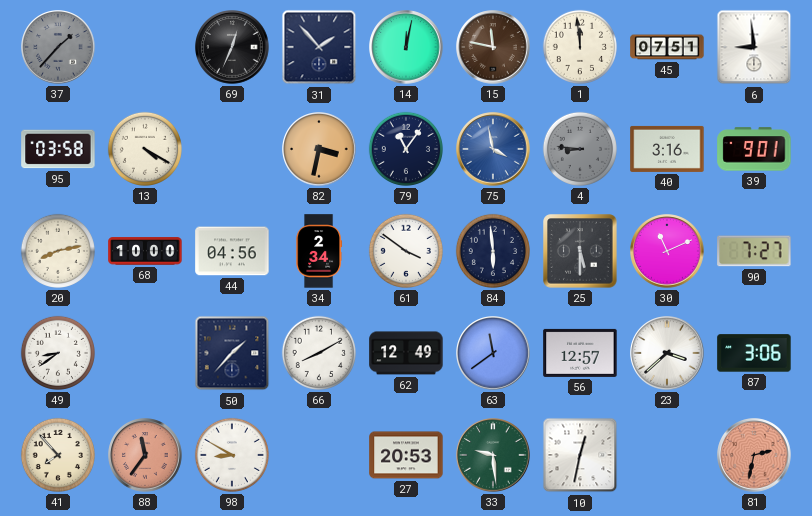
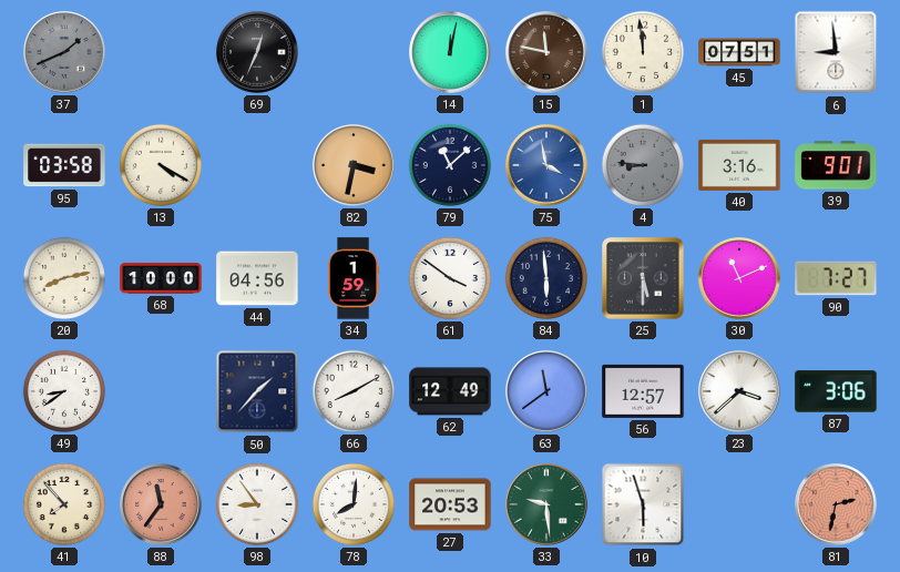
37: 1:37 -> 1:41
31: 1:53 -> none
79: 11:06 -> 11:08
34: 2:34 -> 1:59
98: 8:50 -> 8:54
78: none -> 8:01
10: 12:32 -> 5:57
